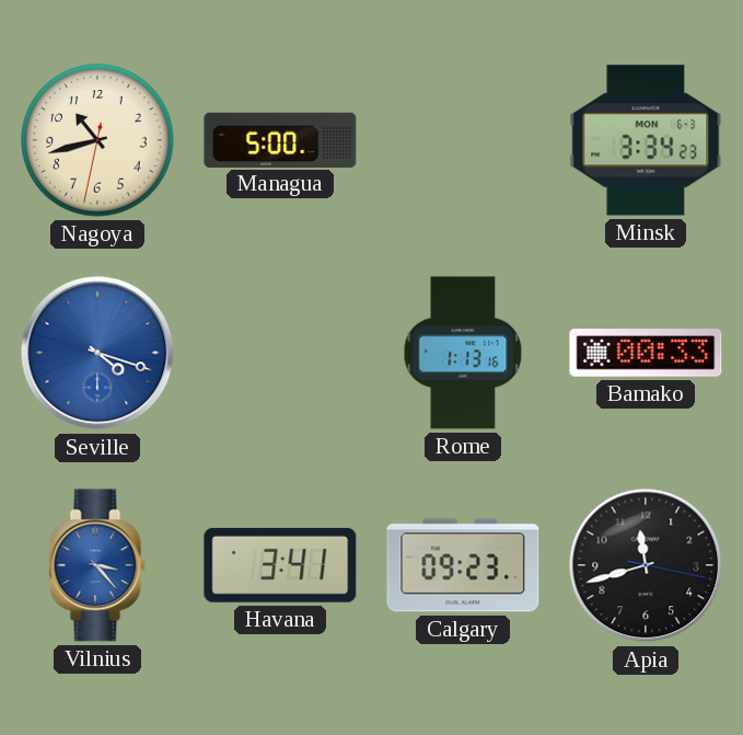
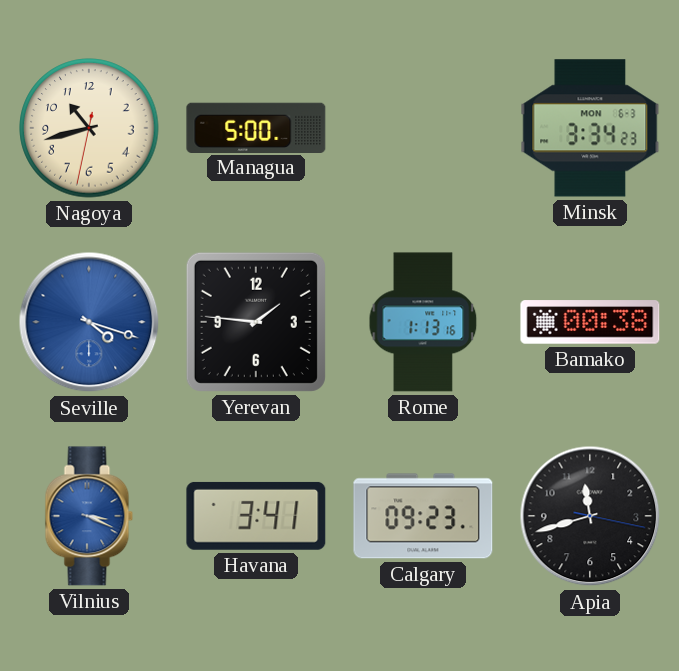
Yerevan: none -> 1:46
Bamako: 00:33 -> 00:38
Vilnius: 3:23 -> 3:19
